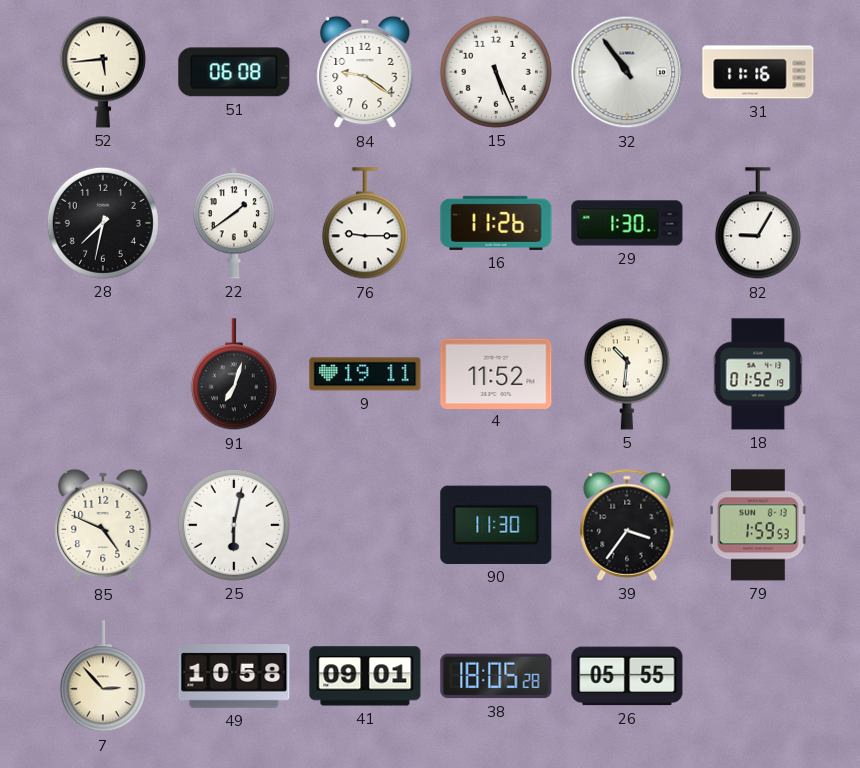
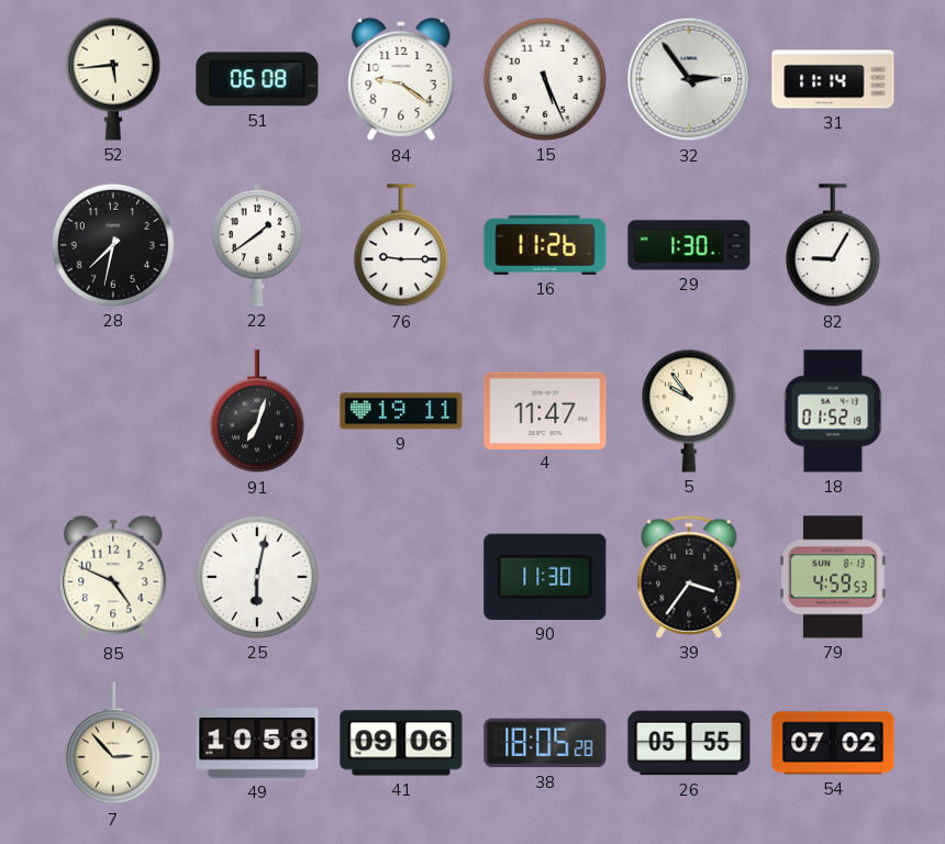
32: 10:54 -> 2:54
31: 11:16 -> 11:14
4: 11:52 -> 11:47
5: 10:31 -> 9:54
79: 1:59 -> 4:59
41: 09:01 -> 09:06
54: none -> 07:02
